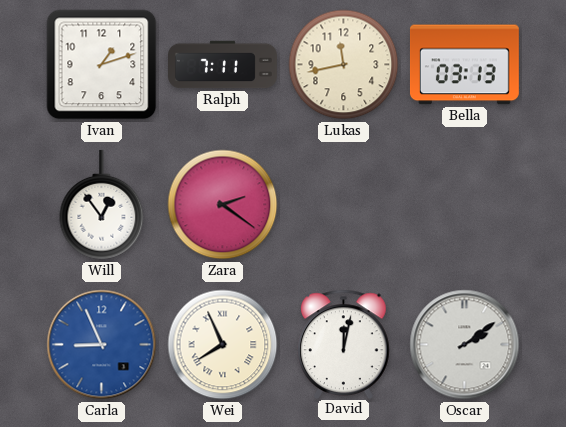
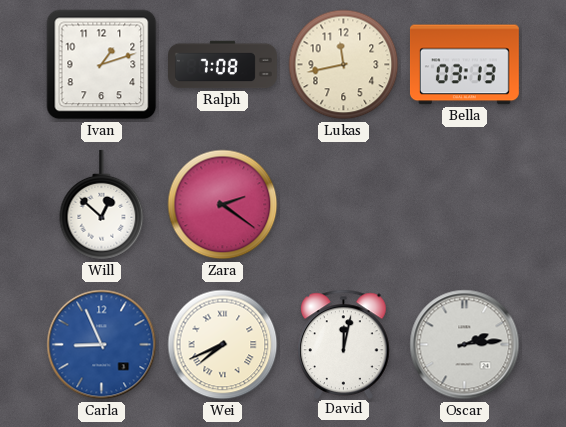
Ralph: 7:11 -> 7:08
Will: 12:54 -> 12:52
Wei: 7:56 -> 7:41
Oscar: 2:09 -> 2:14
